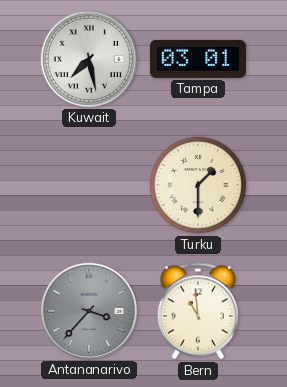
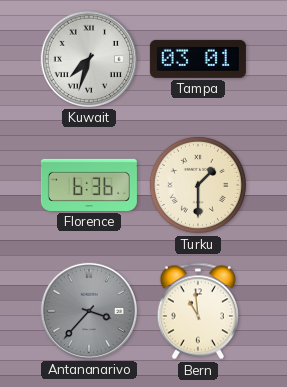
Kuwait: 7:28 -> 7:33
Florence: none -> 6:36
